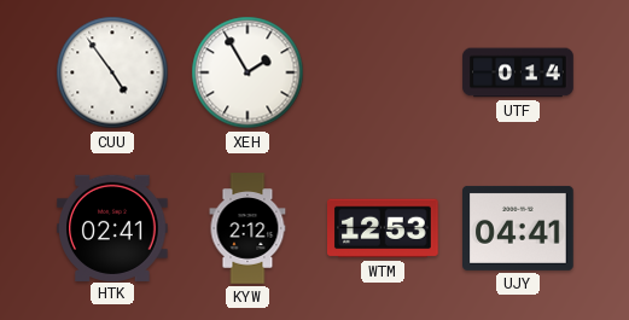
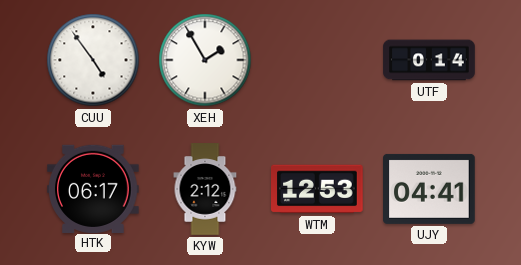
HTK: 02:41 -> 06:17
